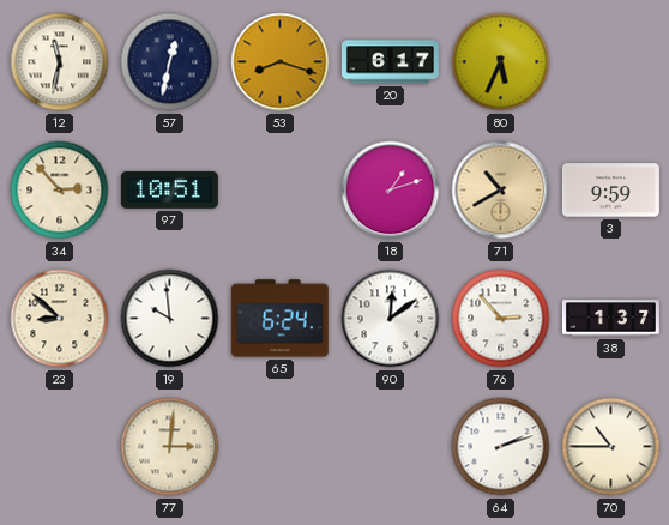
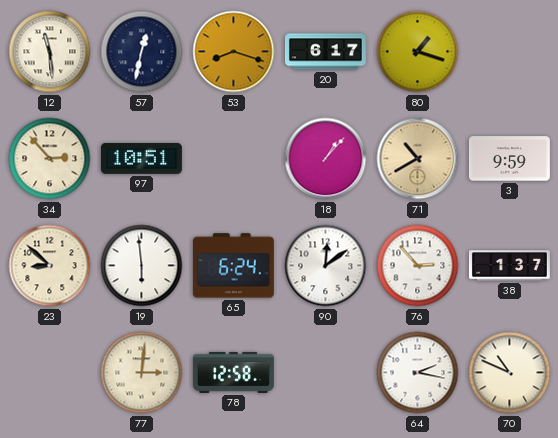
12: 11:32 -> 11:29
80: 5:34 -> 1:18
18: 1:12 -> 1:07
19: 9:59 -> 5:59
78: none -> 12:58
64: 2:12 -> 2:17
70: 10:45 -> 10:49
